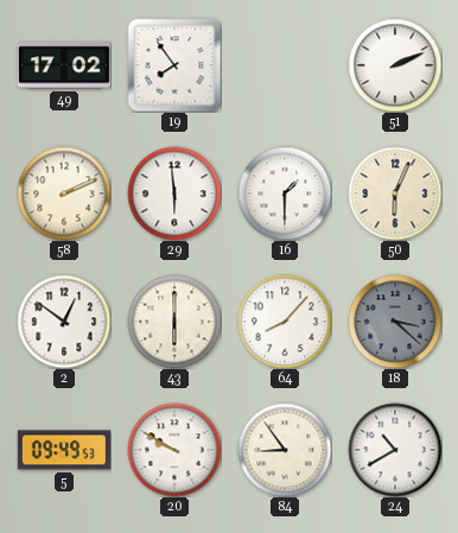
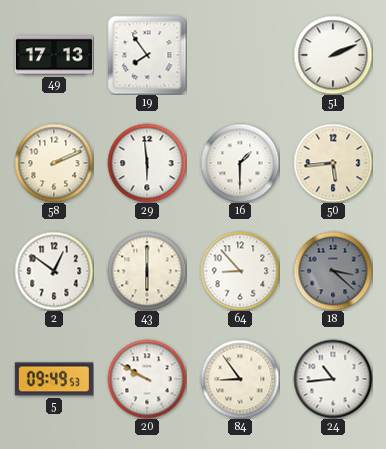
49: 17:02 -> 17:13
50: 6:04 -> 5:44
64: 8:07 -> 8:53
24: 10:40 -> 10:44
